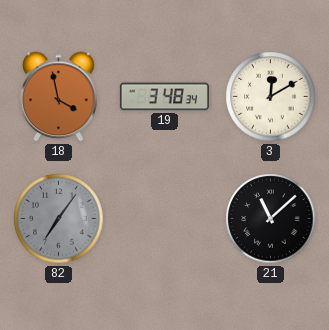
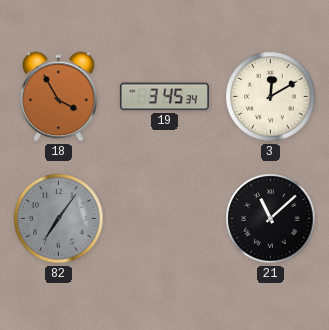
18: 3:58 -> 3:55
19: 3:48 -> 3:45
